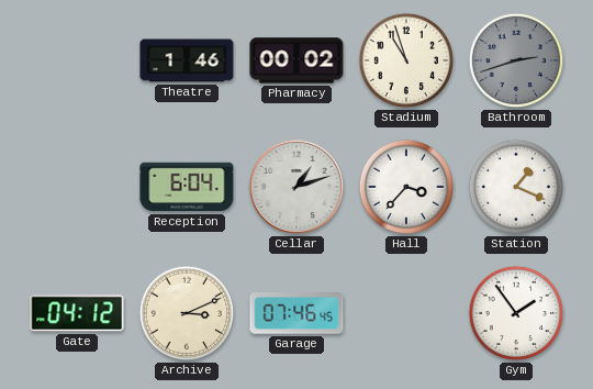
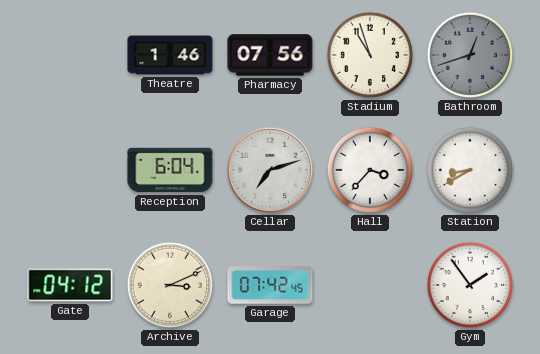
Pharmacy: 00:02 -> 07:56
Bathroom: 2:42 -> 12:42
Cellar: 1:12 -> 7:12
Station: 1:19 -> 8:40
Garage: 07:46 -> 07:42
